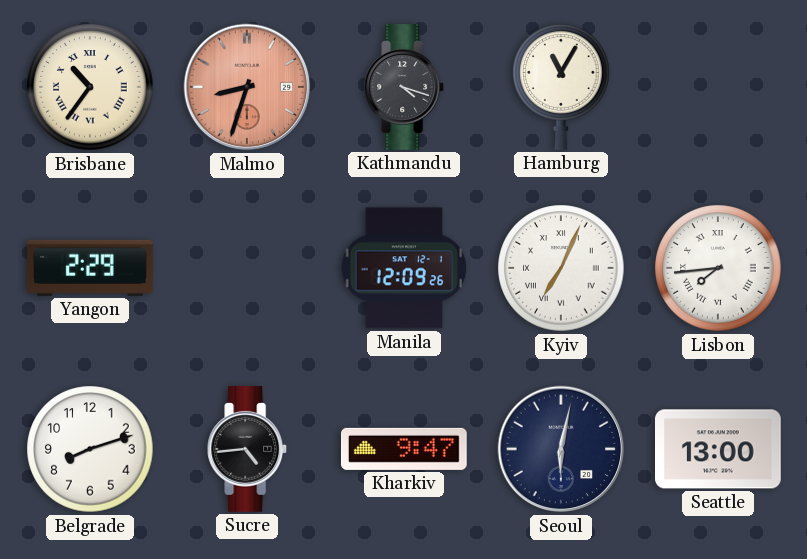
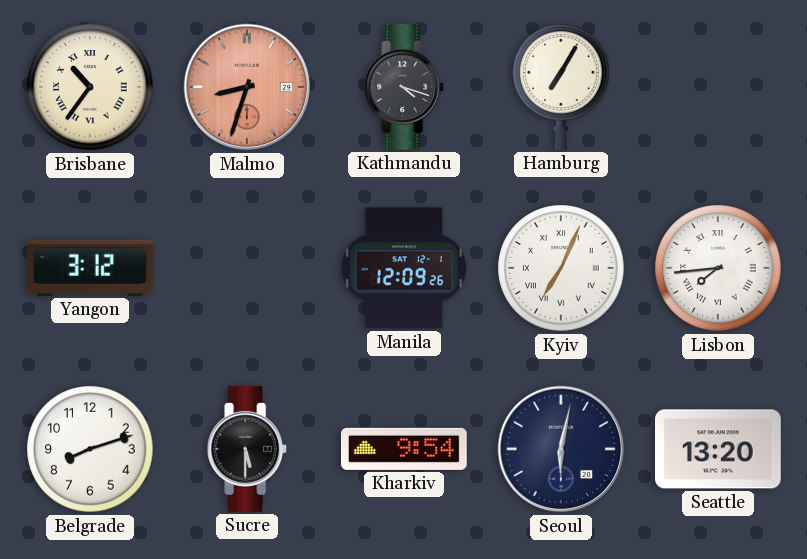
Hamburg: 11:05 -> 7:05
Yangon: 2:29 -> 3:12
Sucre: 4:44 -> 5:30
Kharkiv: 9:47 -> 9:54
Seattle: 13:00 -> 13:20
